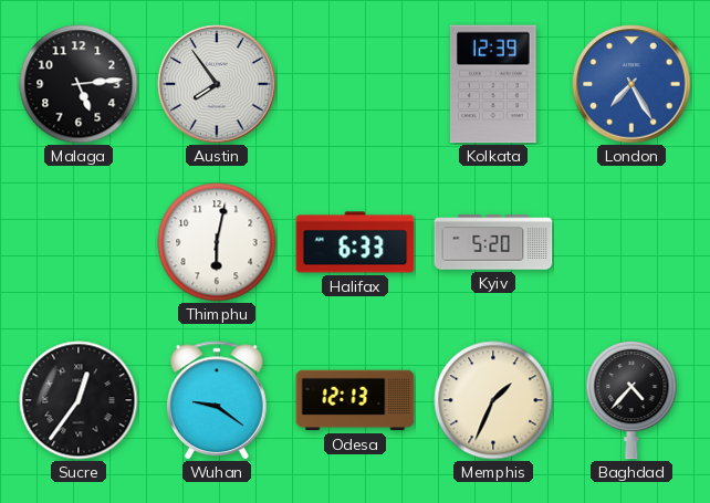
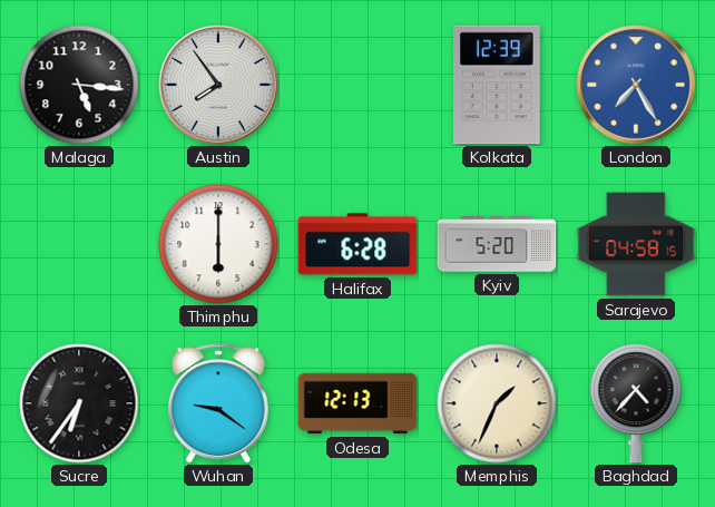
Malaga: 5:14 -> 5:16
Thimphu: 6:02 -> 6:00
Halifax: 6:33 -> 6:28
Sarajevo: none -> 04:58
Sucre: 12:36 -> 6:36
